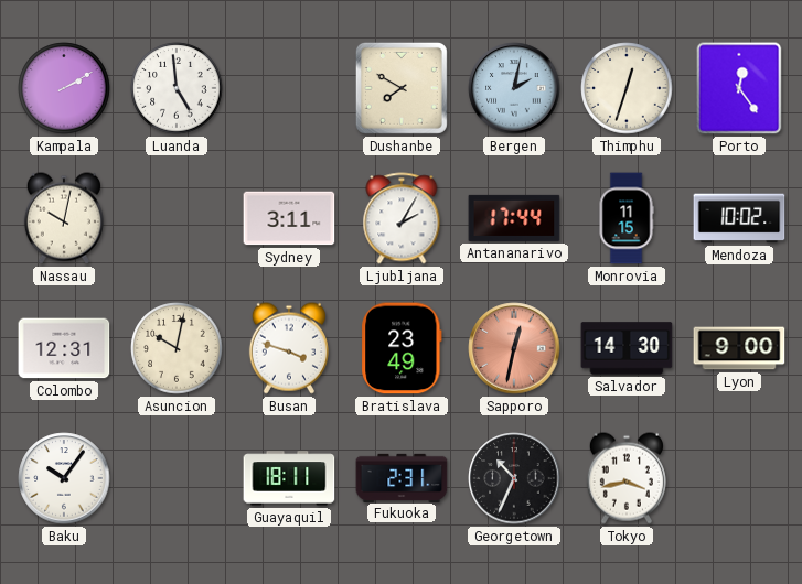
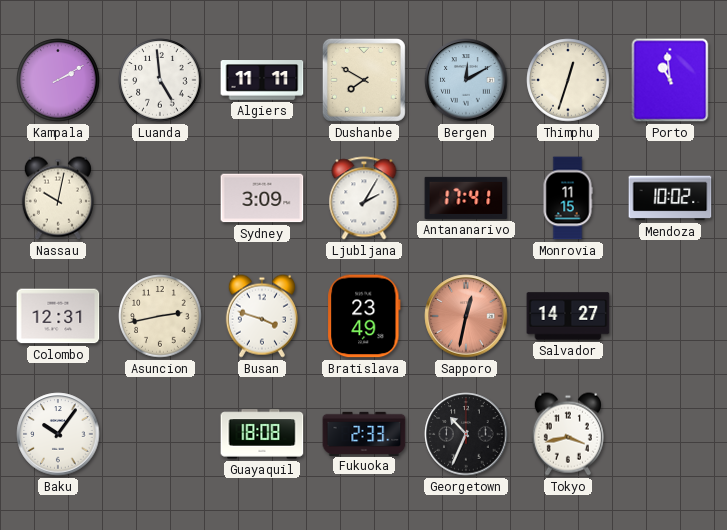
Algiers: none -> 11:11
Bergen: 2:02 -> 12:10
Porto: 12:24 -> 10:59
Sydney: 3:11 -> 3:09
Antananarivo: 17:44 -> 17:41
Asuncion: 10:02 -> 2:43
Salvador: 14:30 -> 14:27
Lyon: 9:00 -> none
Guayaquil: 18:11 -> 18:08
Fukuoka: 2:31 -> 2:33
